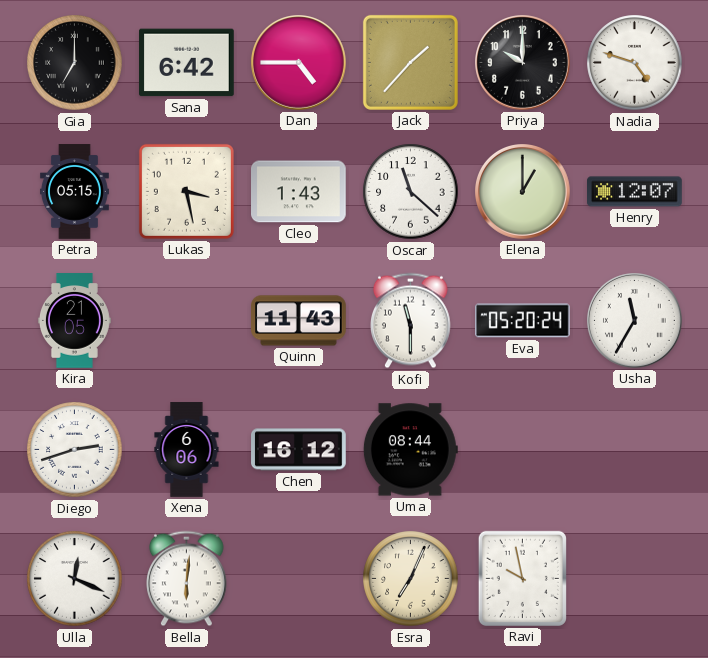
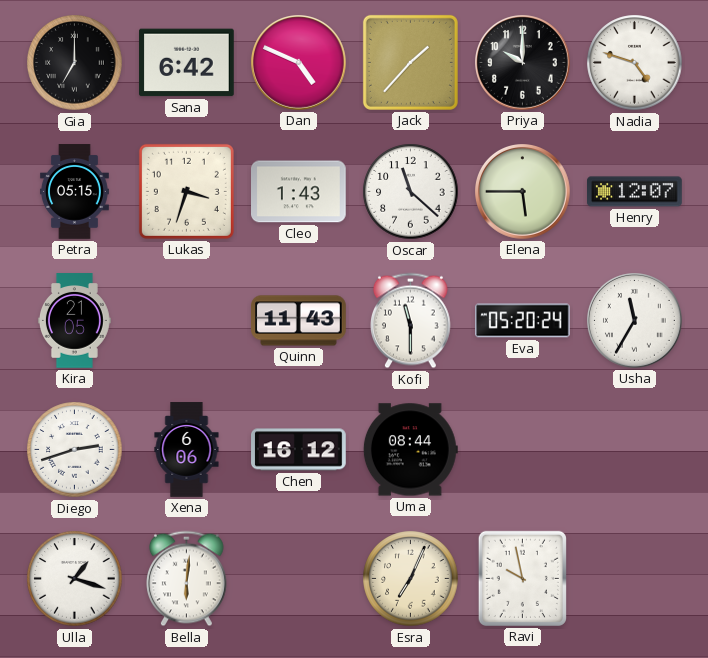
Dan: 4:45 -> 4:49
Lukas: 3:28 -> 3:33
Elena: 1:00 -> 5:45
Ulla: 12:19 -> 1:18
